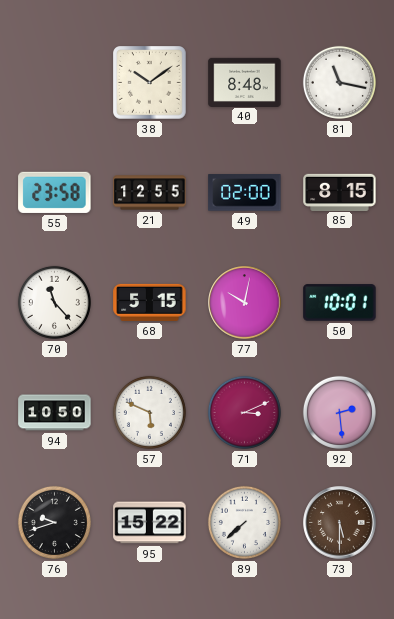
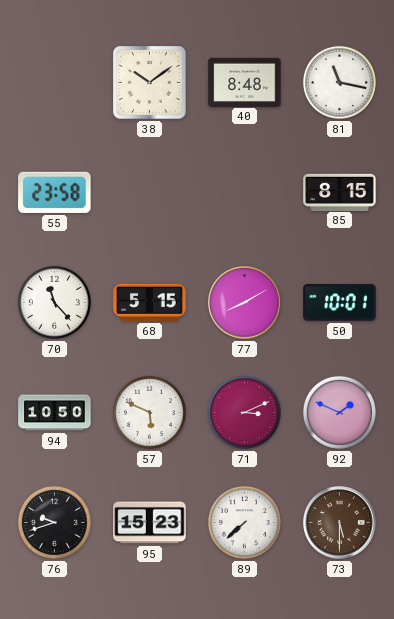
21: 12:55 -> none
49: 02:00 -> none
77: 10:02 -> 8:10
92: 2:29 -> 1:49
95: 15:22 -> 15:23
